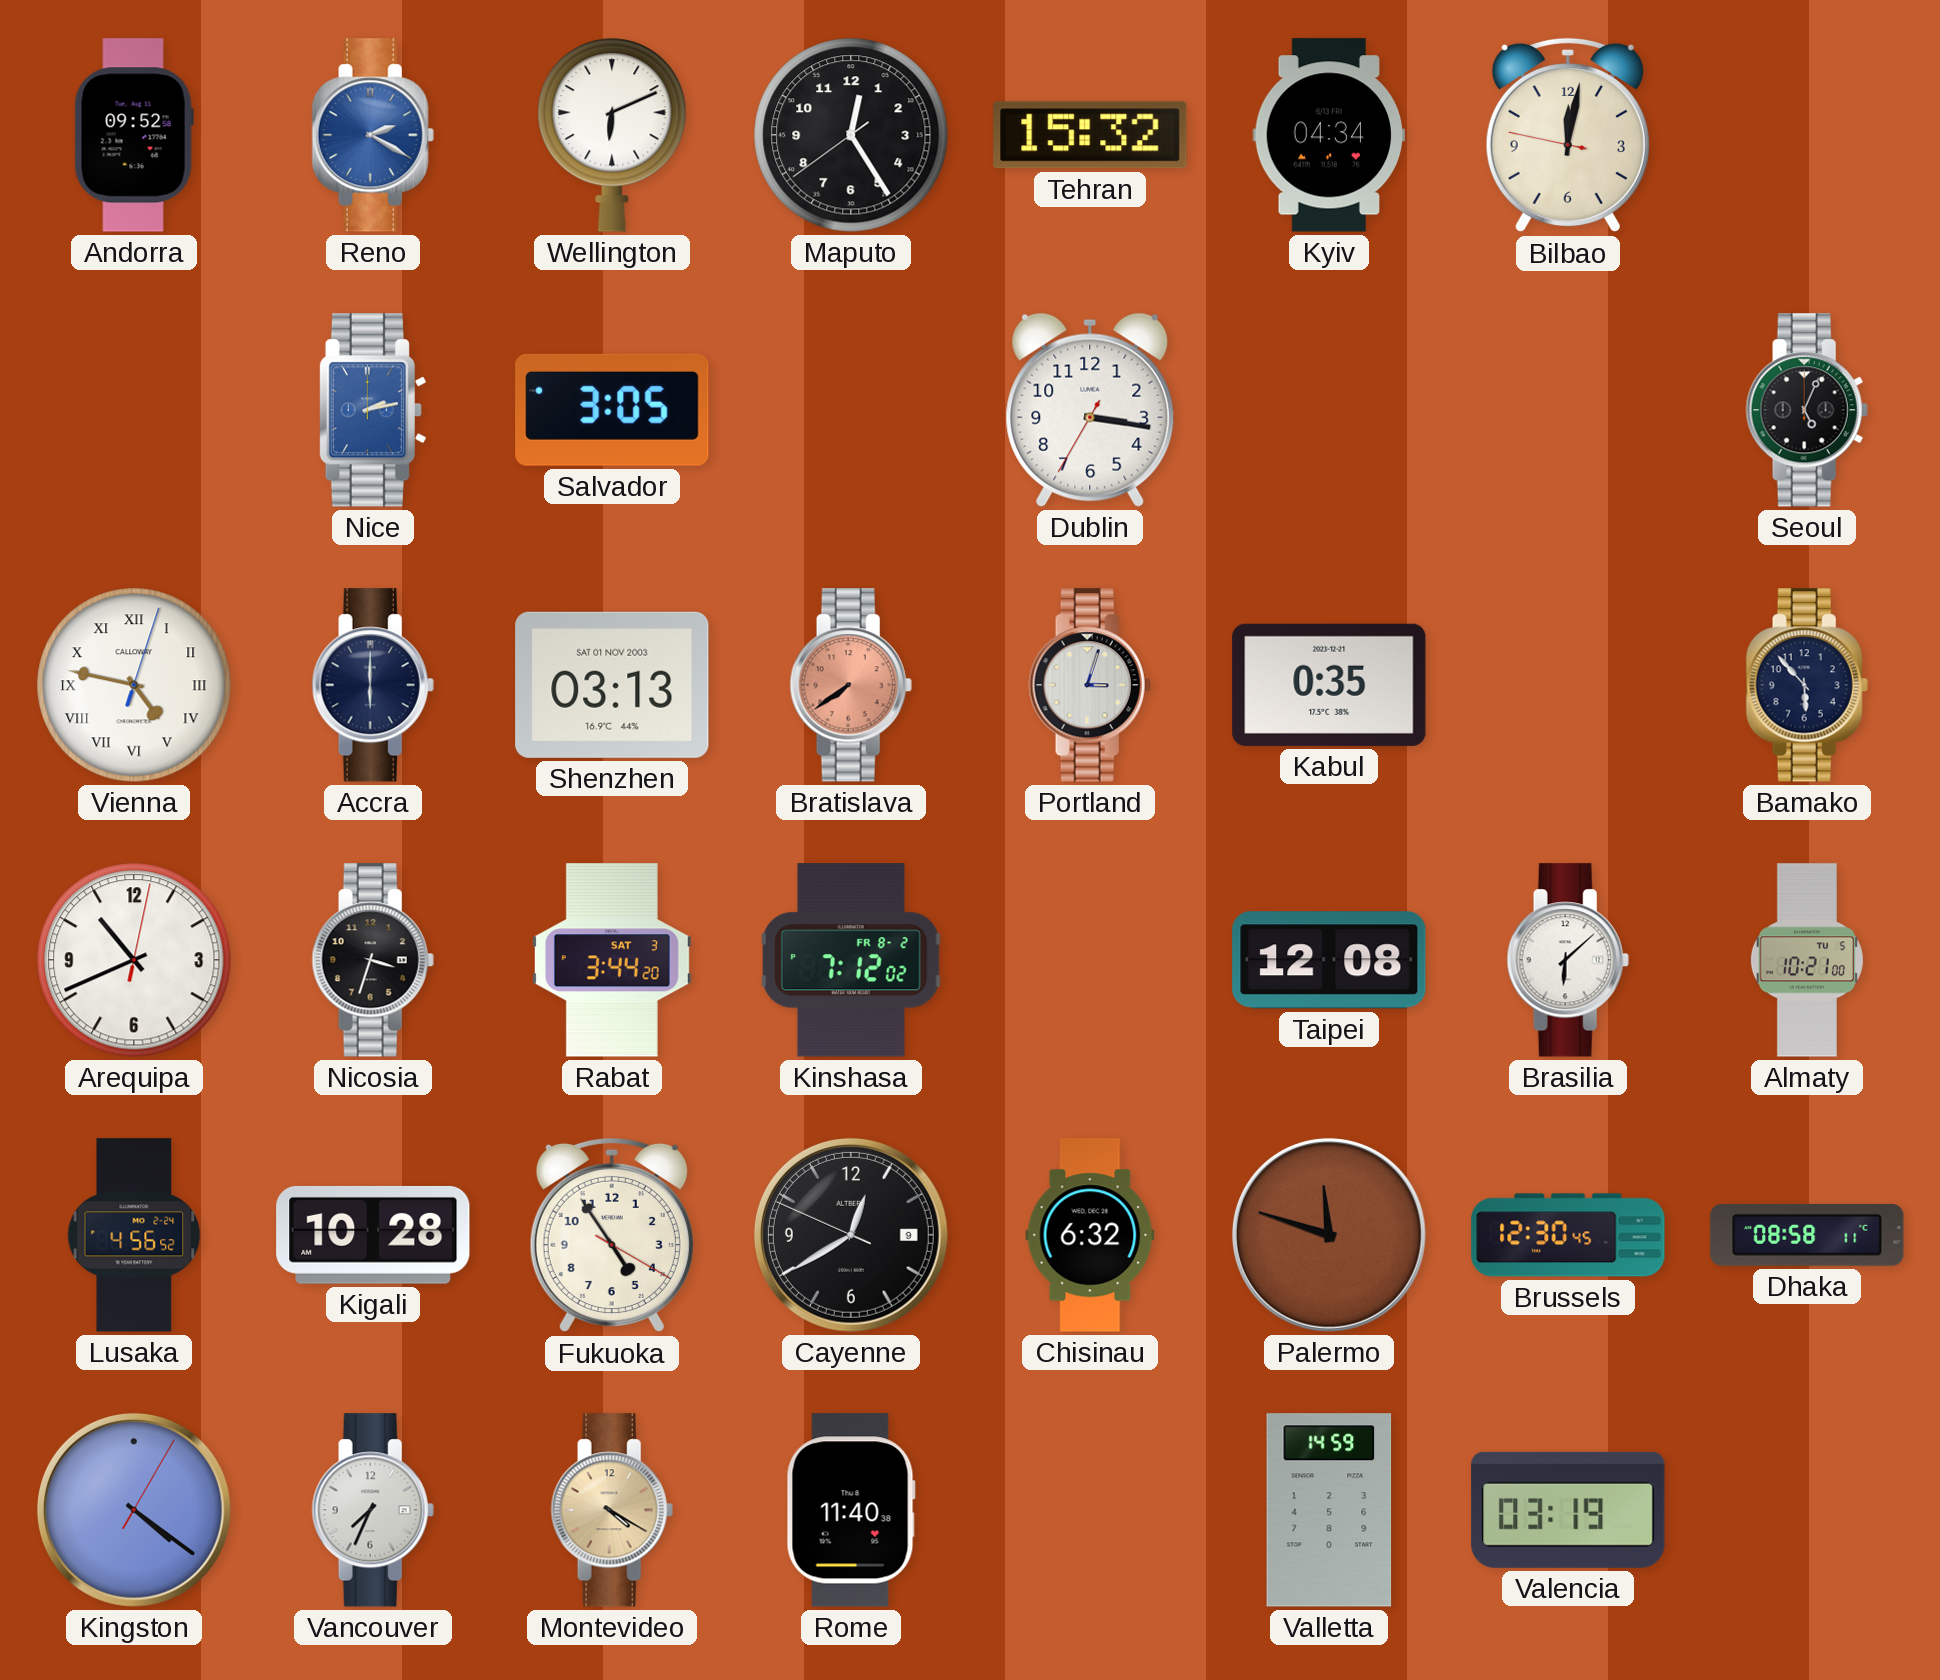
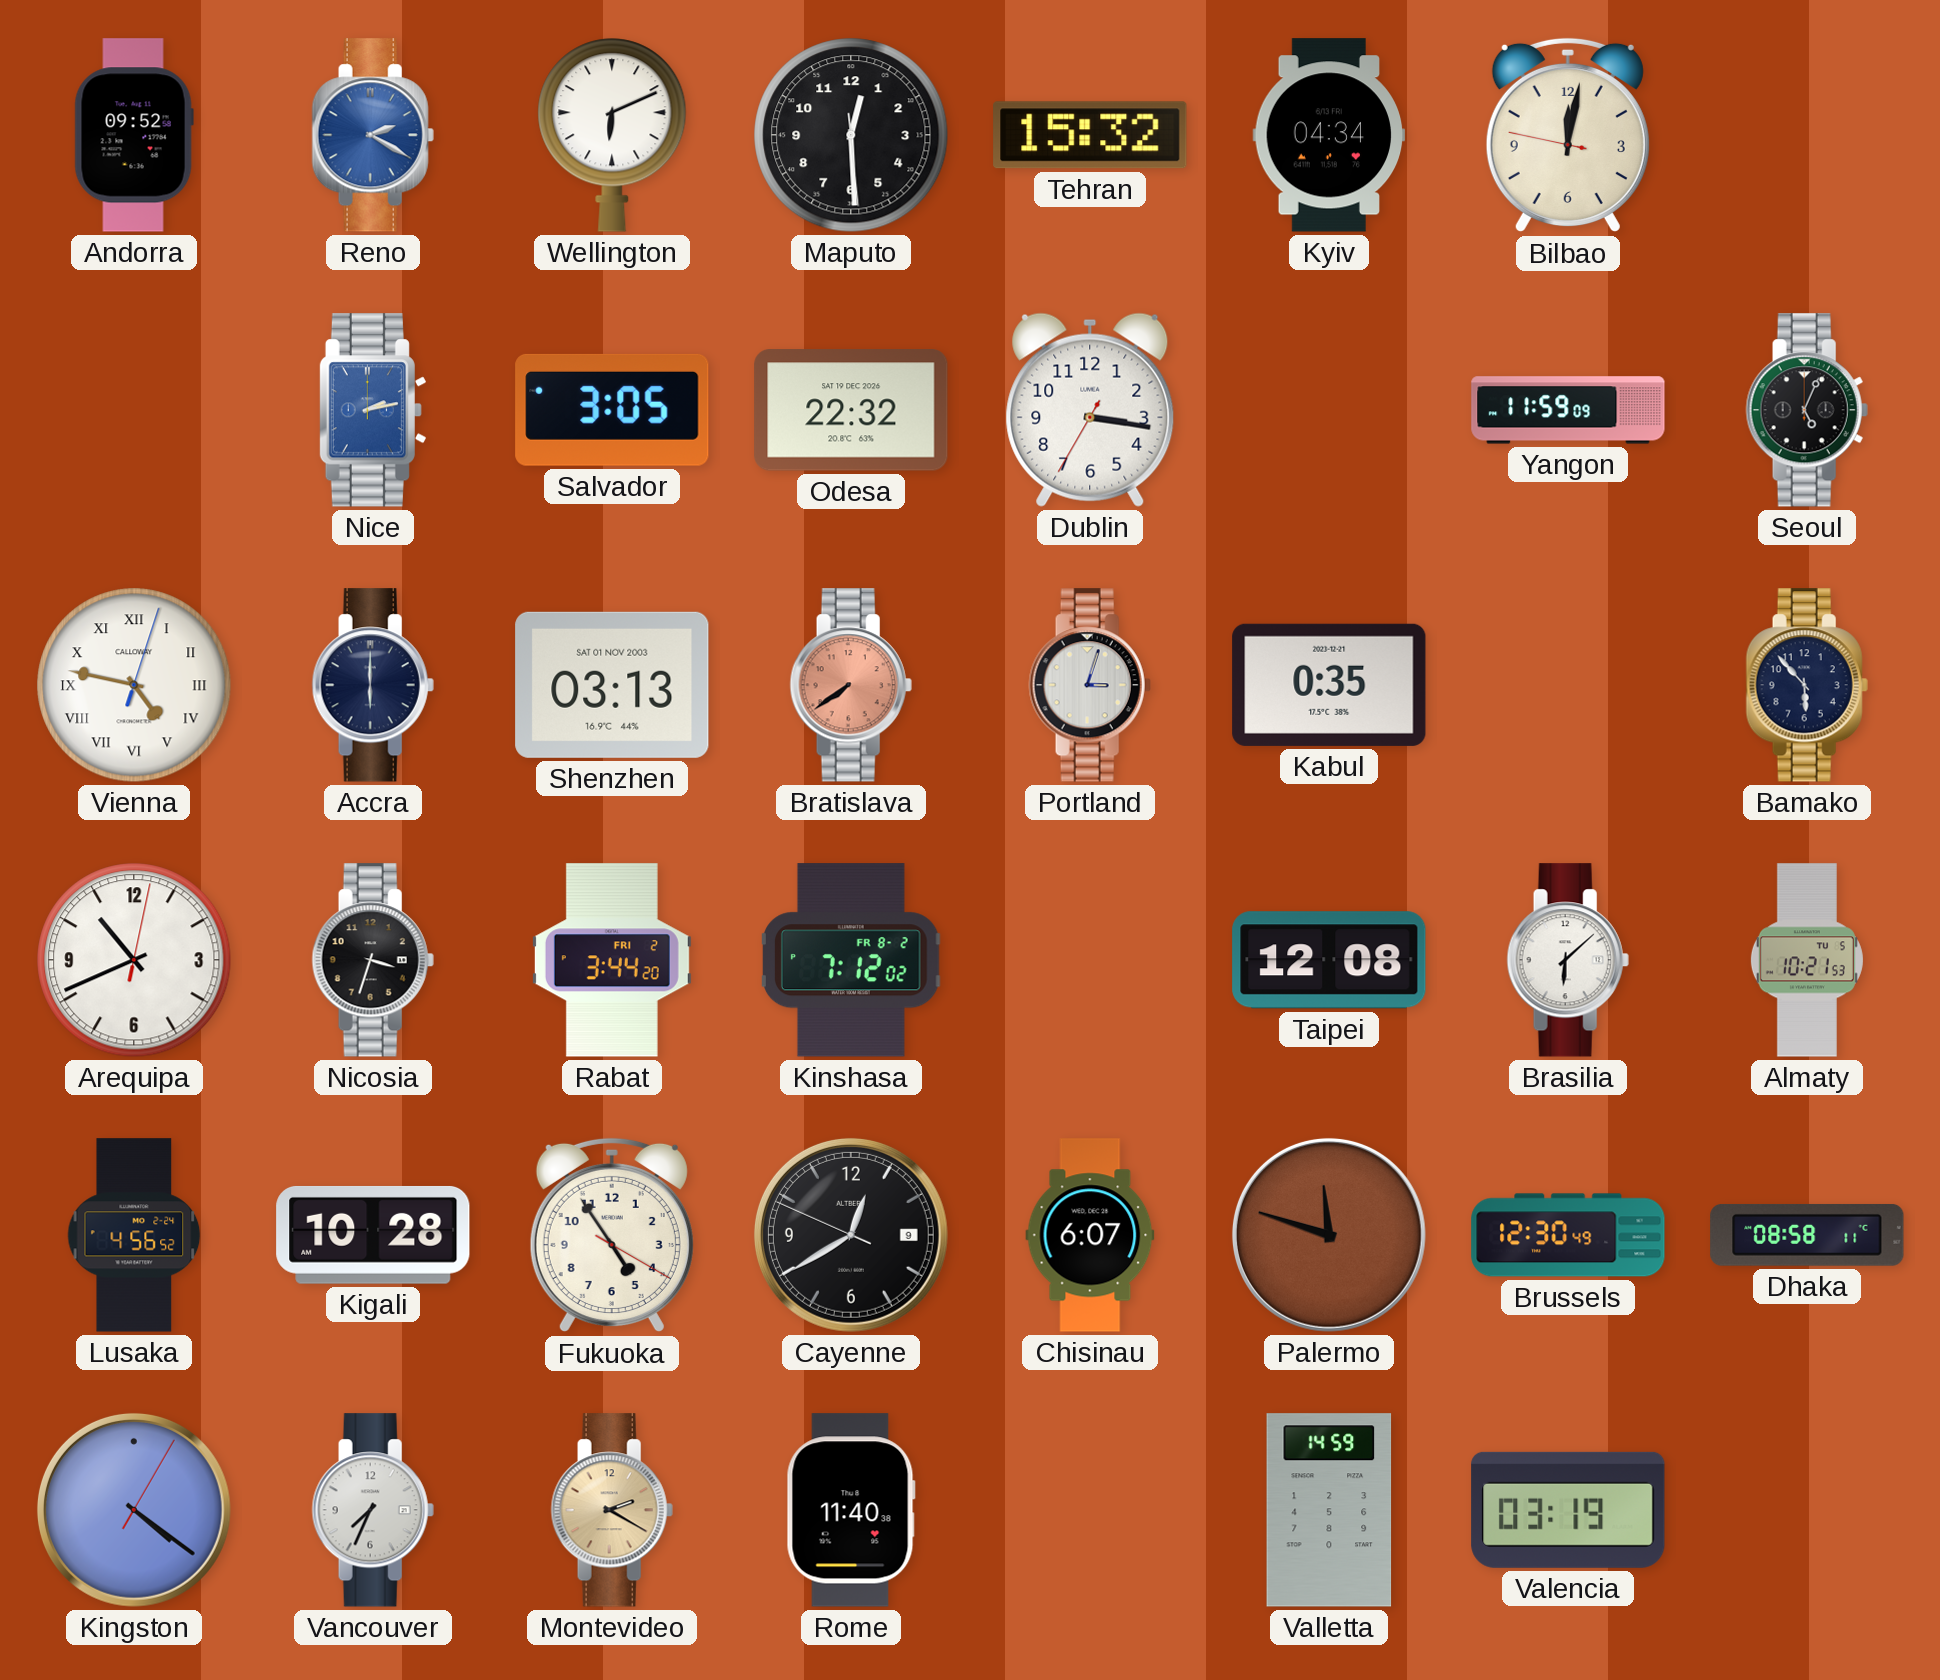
Maputo: 12:24 -> 12:29
Odesa: none -> 22:32
Yangon: none -> 11:59
Rabat date: SAT 3 -> FRI 2
Almaty: 10:21:00 -> 10:21:53
Chisinau: 6:32 -> 6:07
Brussels: 12:30:45 -> 12:30:49
Montevideo: 4:20 -> 2:20
